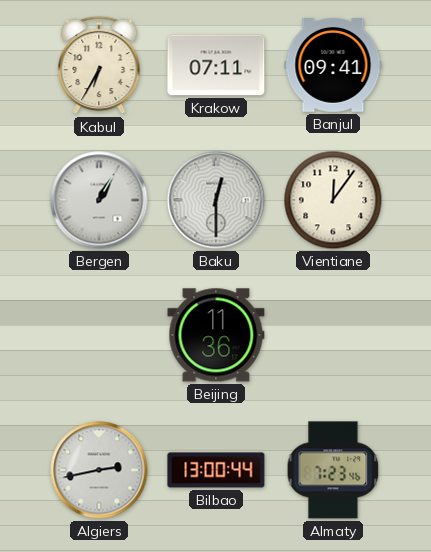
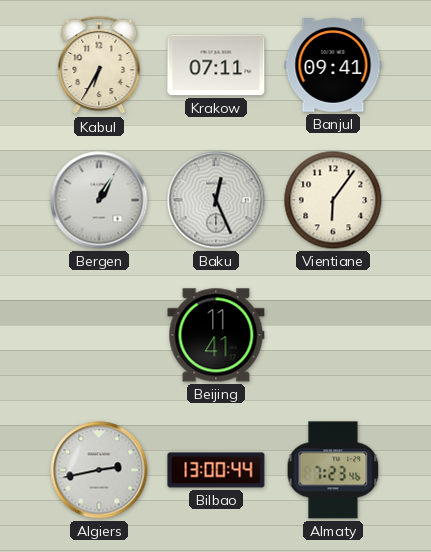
Baku: 12:30 -> 12:26
Vientiane: 12:06 -> 6:06
Beijing: 11:36 -> 11:41
